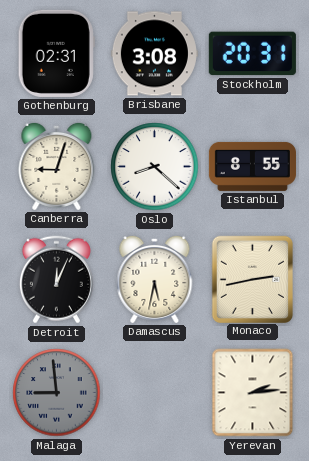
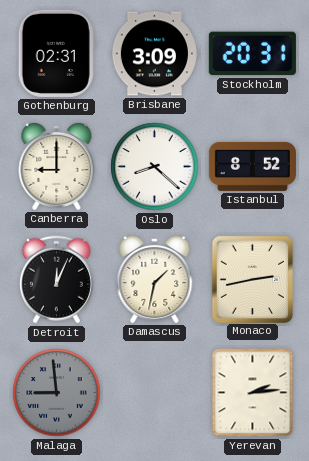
Brisbane: 3:08 -> 3:09
Canberra: 9:03 -> 9:00
Istanbul: 8:55 -> 8:52
Damascus: 5:32 -> 1:32
